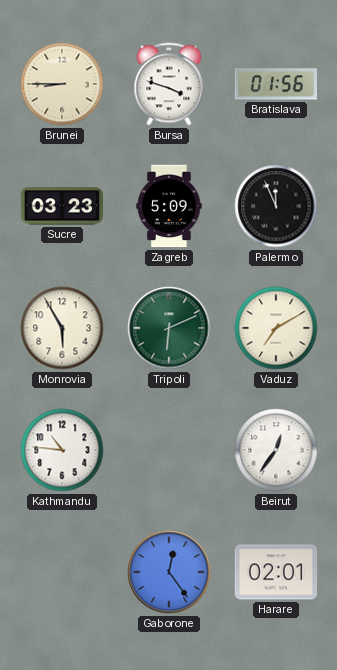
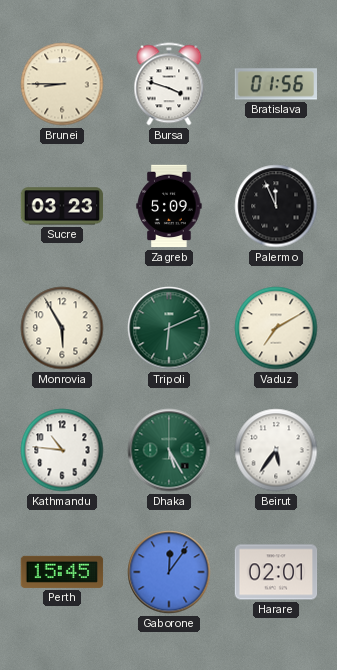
Dhaka: none -> 5:25
Beirut: 12:36 -> 5:36
Perth: none -> 15:45
Gaborone: 12:24 -> 12:06
